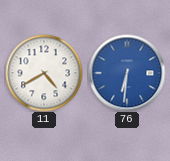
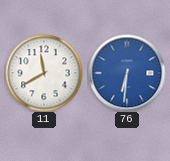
11: 4:40 -> 11:40
